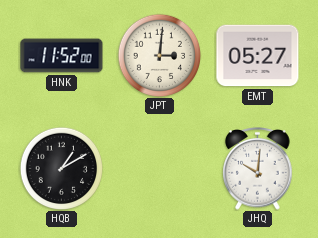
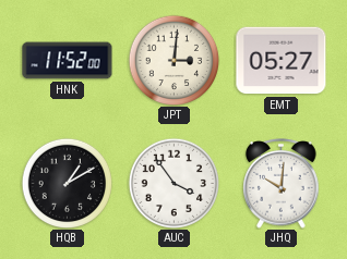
AUC: none -> 3:54
